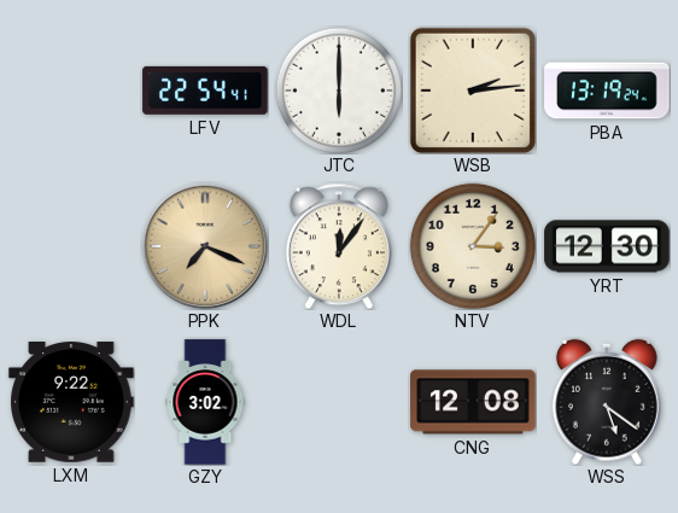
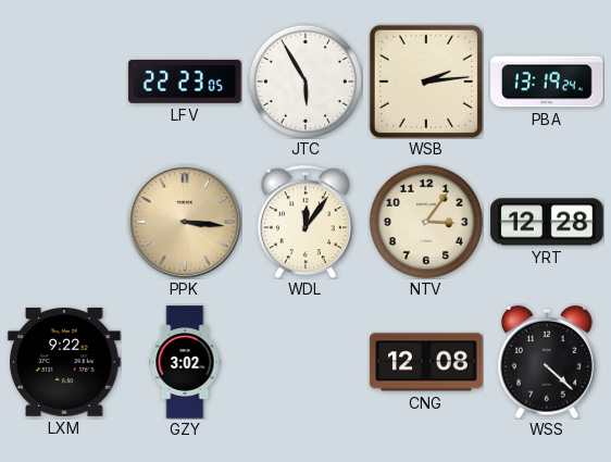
LFV: 22:54 -> 22:23
JTC: 6:00 -> 5:55
PPK: 7:19 -> 3:16
YRT: 12:30 -> 12:28
WSS: 5:21 -> 4:22
